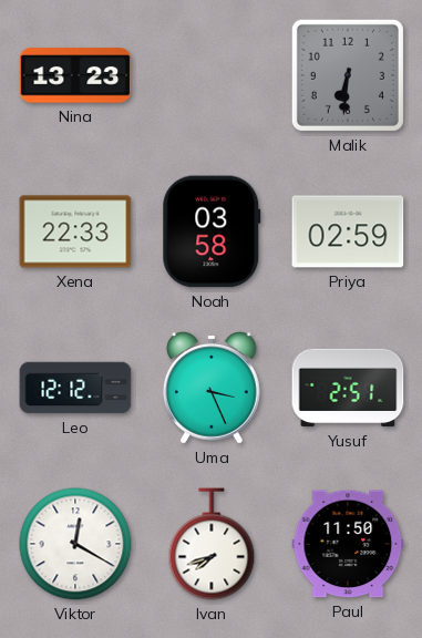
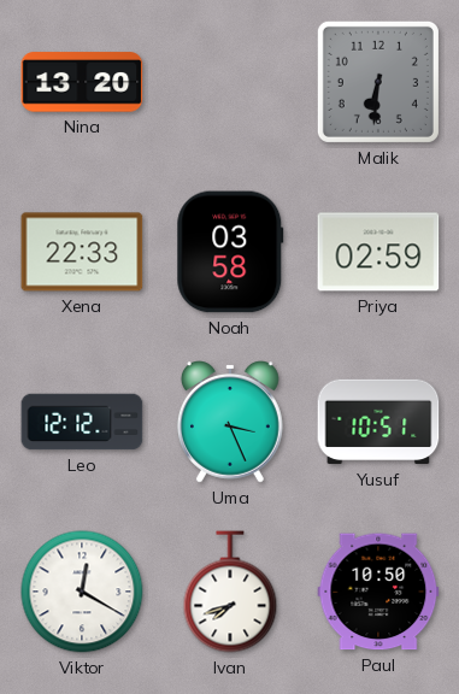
Nina: 13:23 -> 13:20
Yusuf: 2:51 -> 10:51
Paul: 11:50 -> 10:50
